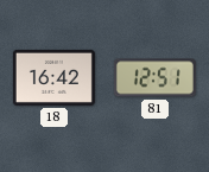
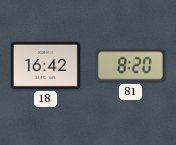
81: 12:51 -> 8:20
